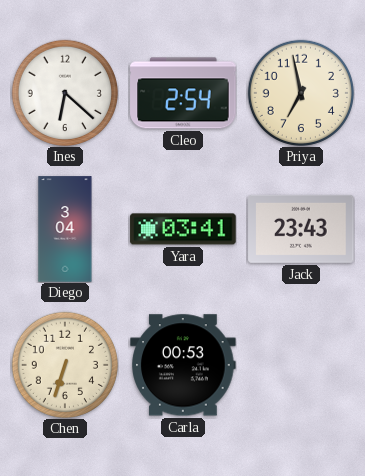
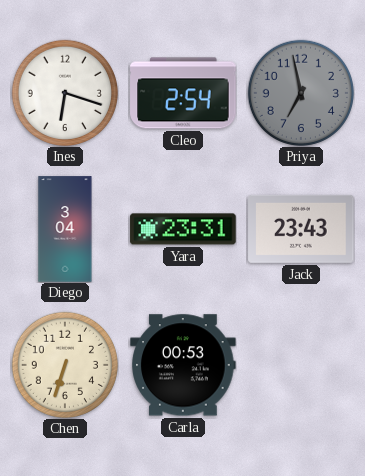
Ines: 6:22 -> 6:18
Priya dial: cream -> grey
Yara: 03:41 -> 23:31
